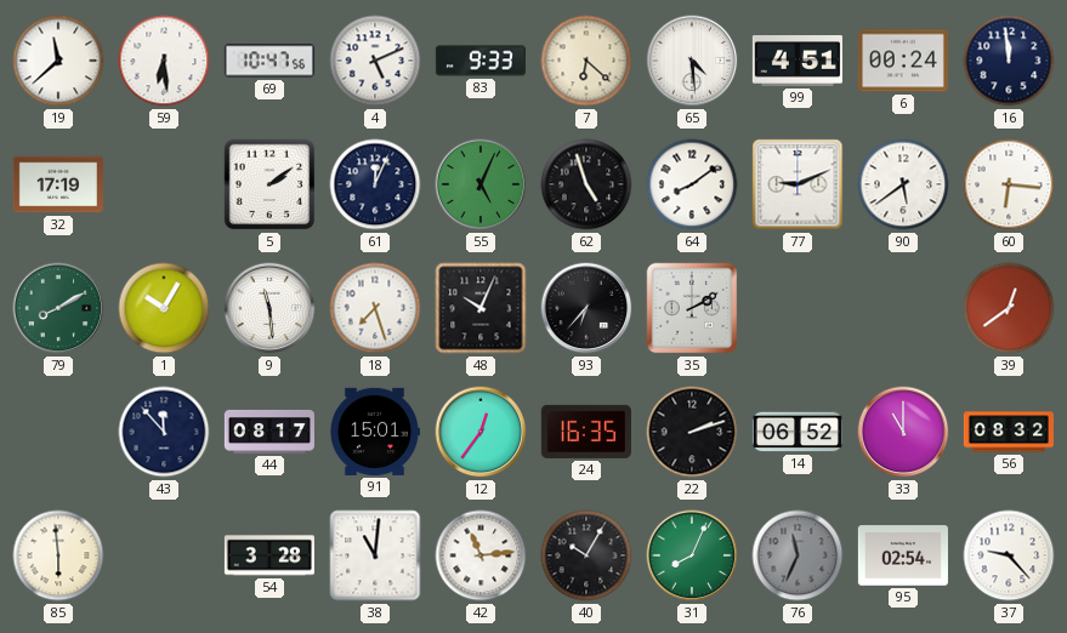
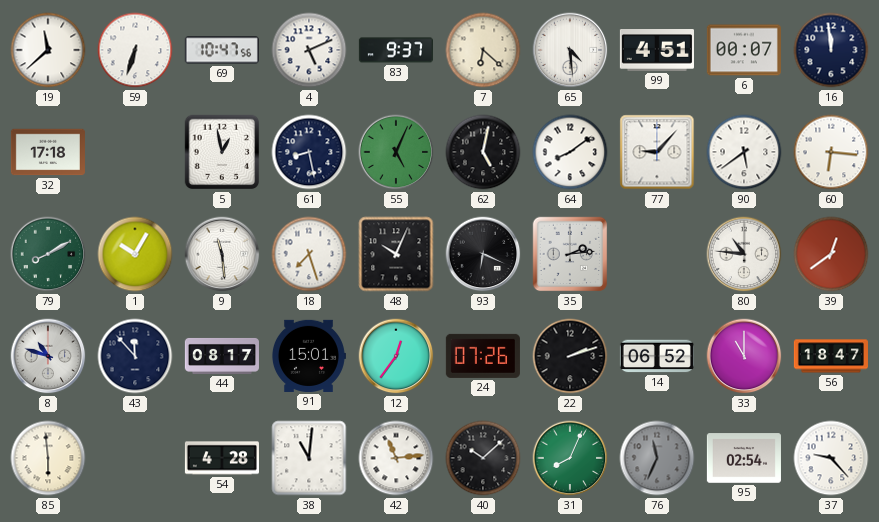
59: 6:29 -> 6:33
83: 9:33 -> 9:37
6: 00:24 -> 00:07
32: 17:19 -> 17:18
5: 2:09 -> 12:58
61: 12:04 -> 8:28
62: 4:57 -> 5:02
77: 9:11 -> 9:07
93: 6:37 -> 6:19
35: 2:10 -> 2:14
80: none -> 10:46
8: none -> 10:48
24: 16:35 -> 07:26
56: 08:32 -> 18:47
54: 3:28 -> 4:28
40: 10:05 -> 10:08
